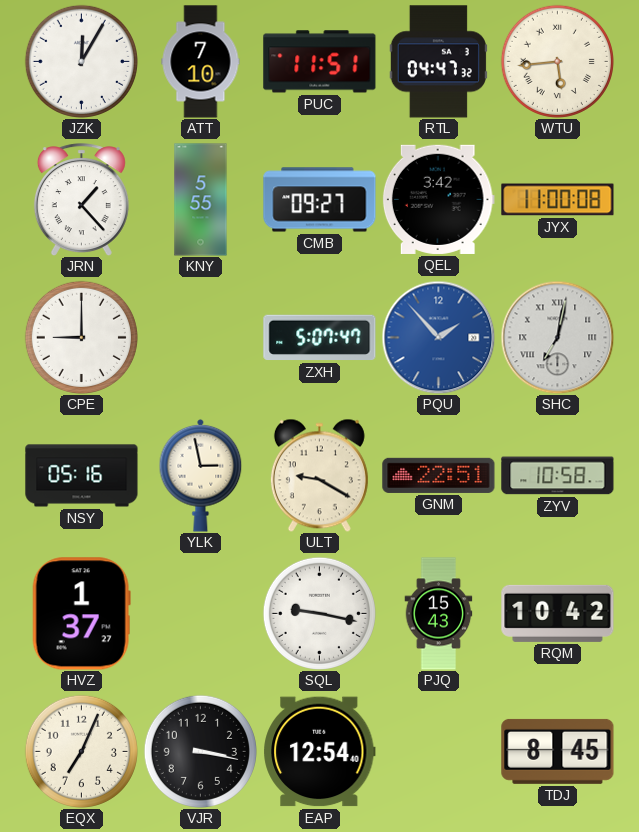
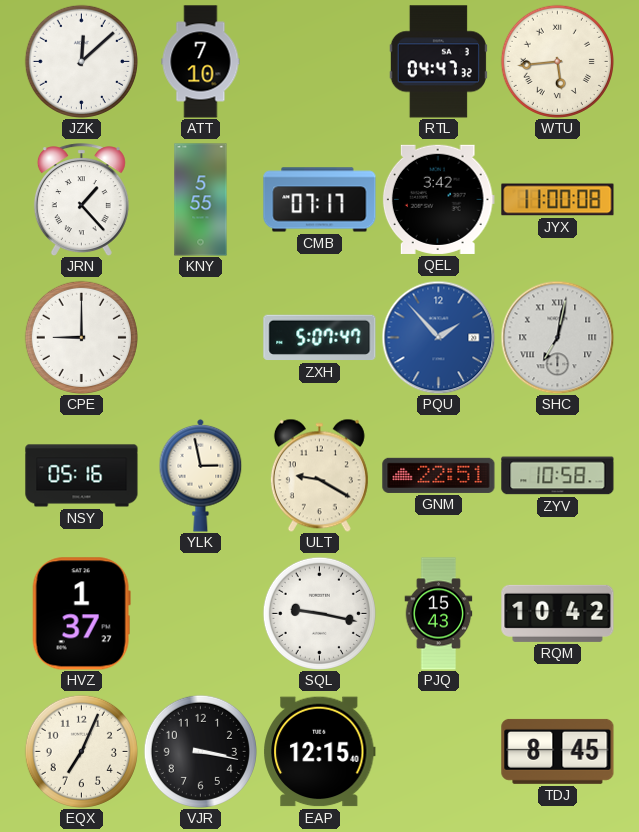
JZK: 12:05 -> 12:08
PUC: 11:51 -> none
CMB: 09:27 -> 07:17
EAP: 12:54 -> 12:15
